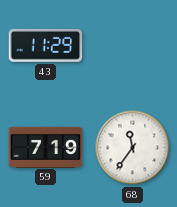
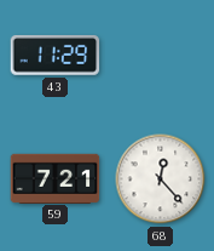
59: 7:19 -> 7:21
68: 11:36 -> 12:23
